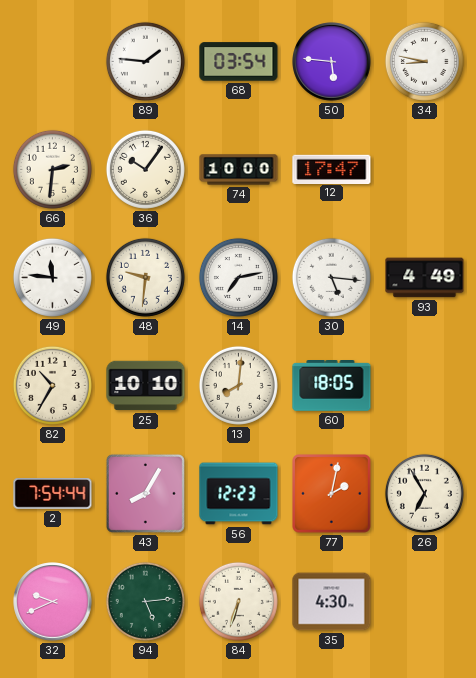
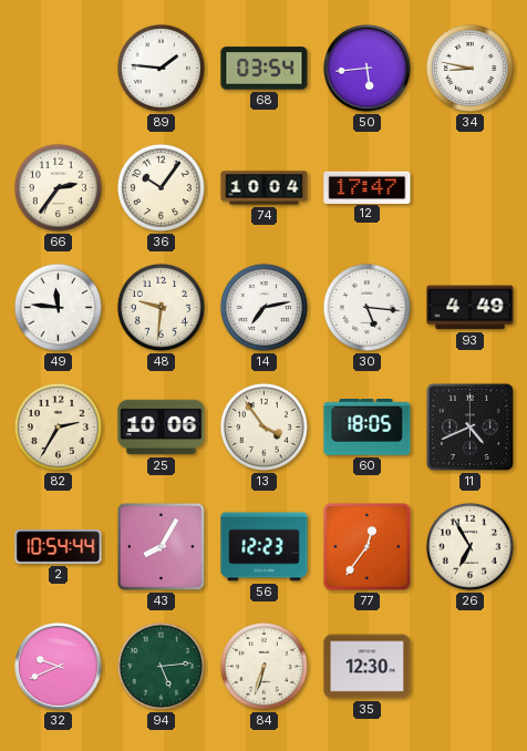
50: 5:46 -> 5:44
66: 2:31 -> 2:36
74: 10:00 -> 10:04
82: 10:35 -> 2:35
25: 10:10 -> 10:06
13: 8:01 -> 3:54
11: none -> 4:41
2: 7:54 -> 10:54
77: 2:02 -> 12:36
35: 4:30 -> 12:30
